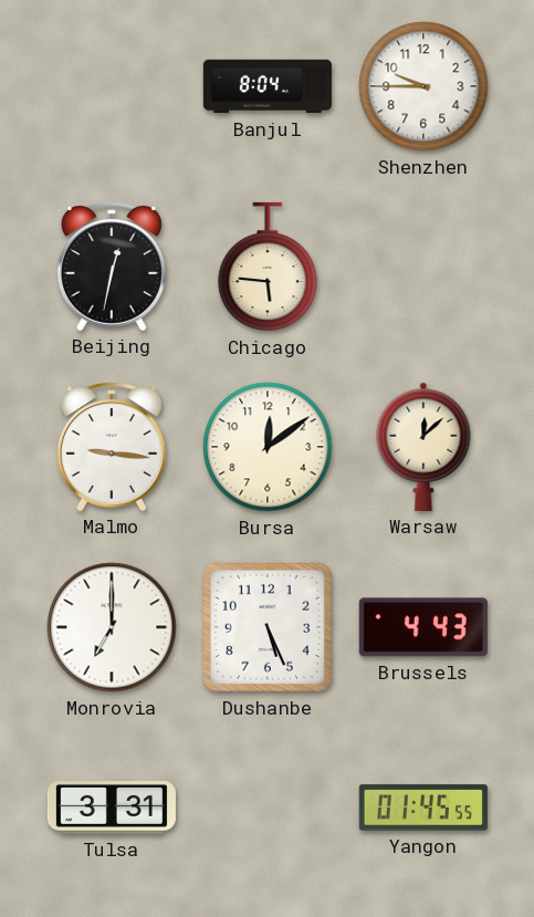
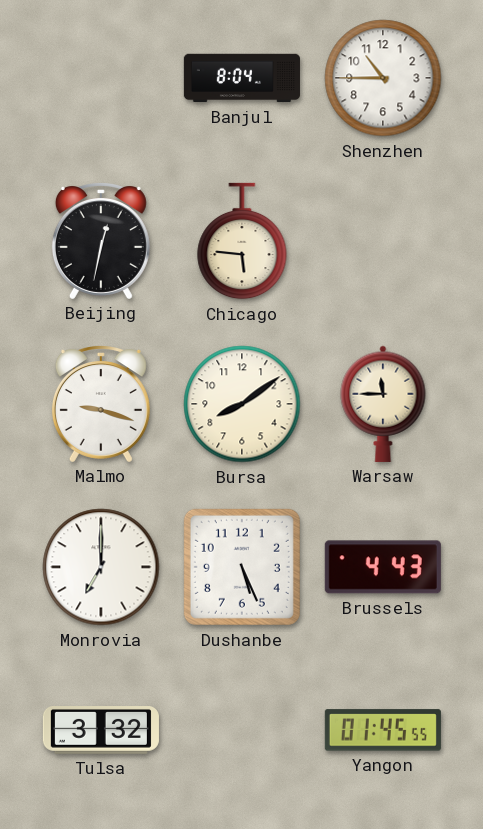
Shenzhen: 9:45 -> 10:45
Malmo: 9:16 -> 9:18
Bursa: 12:09 -> 8:09
Warsaw: 12:08 -> 11:45
Tulsa: 3:31 -> 3:32
